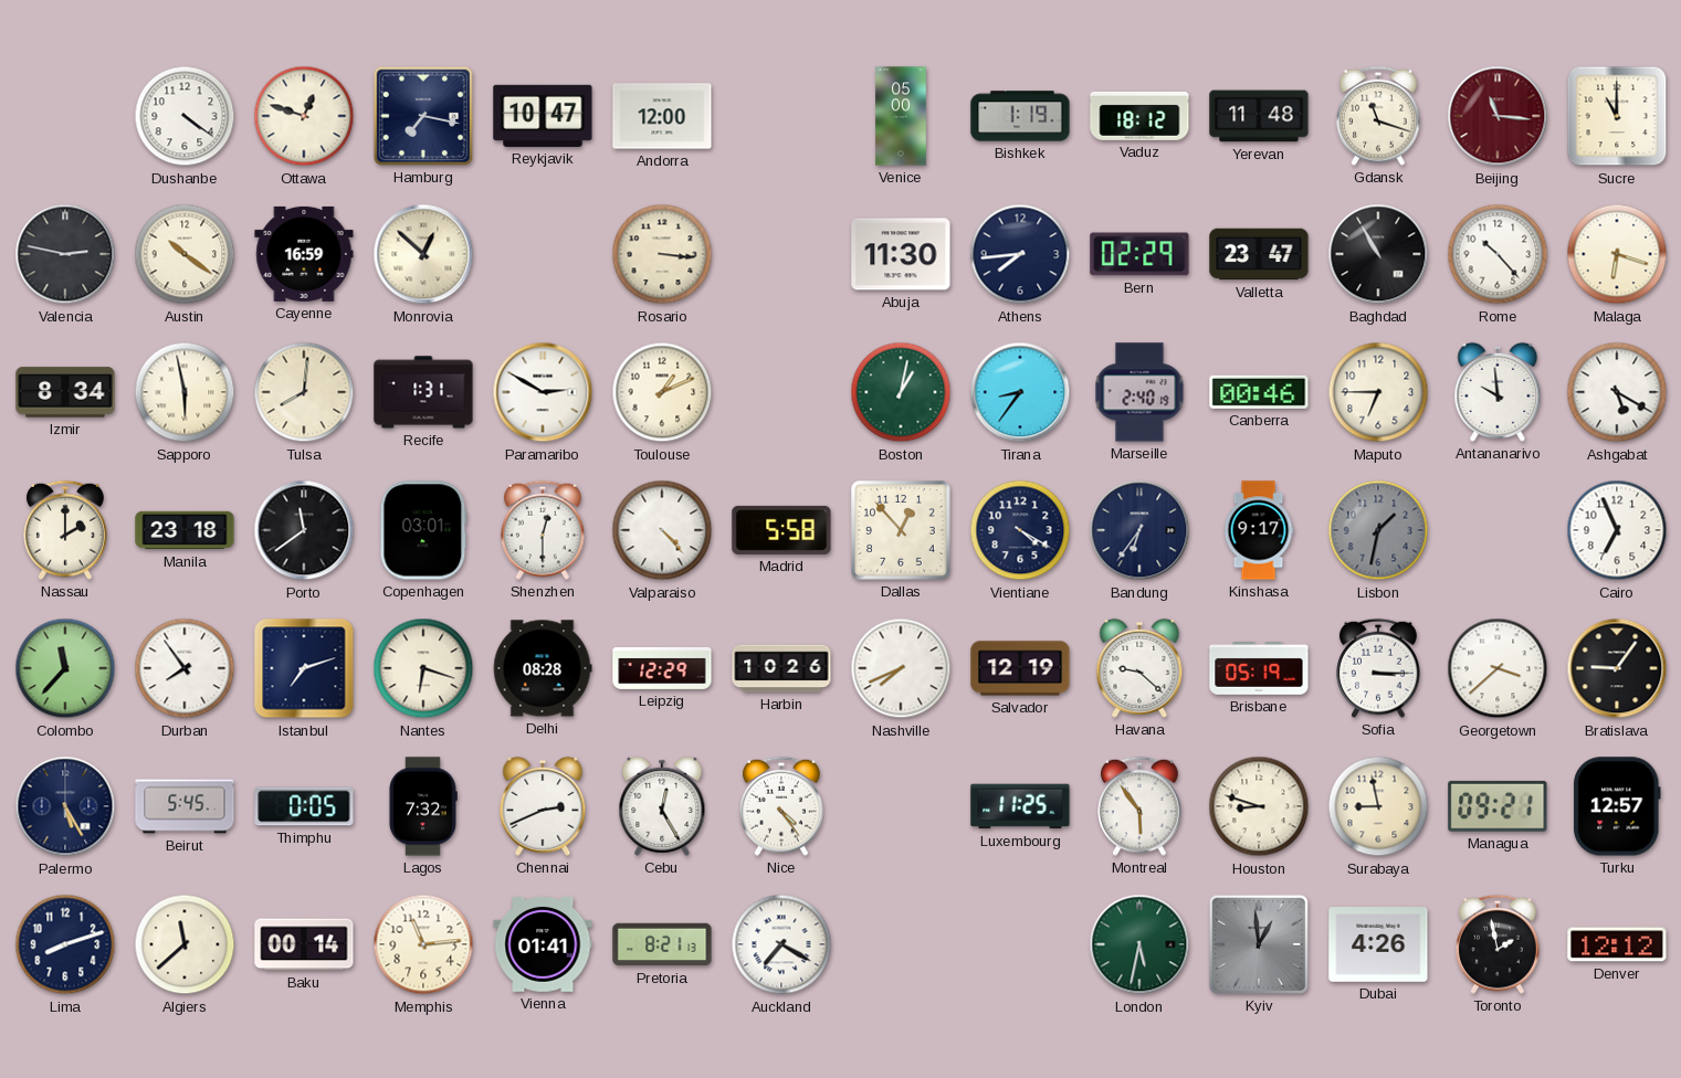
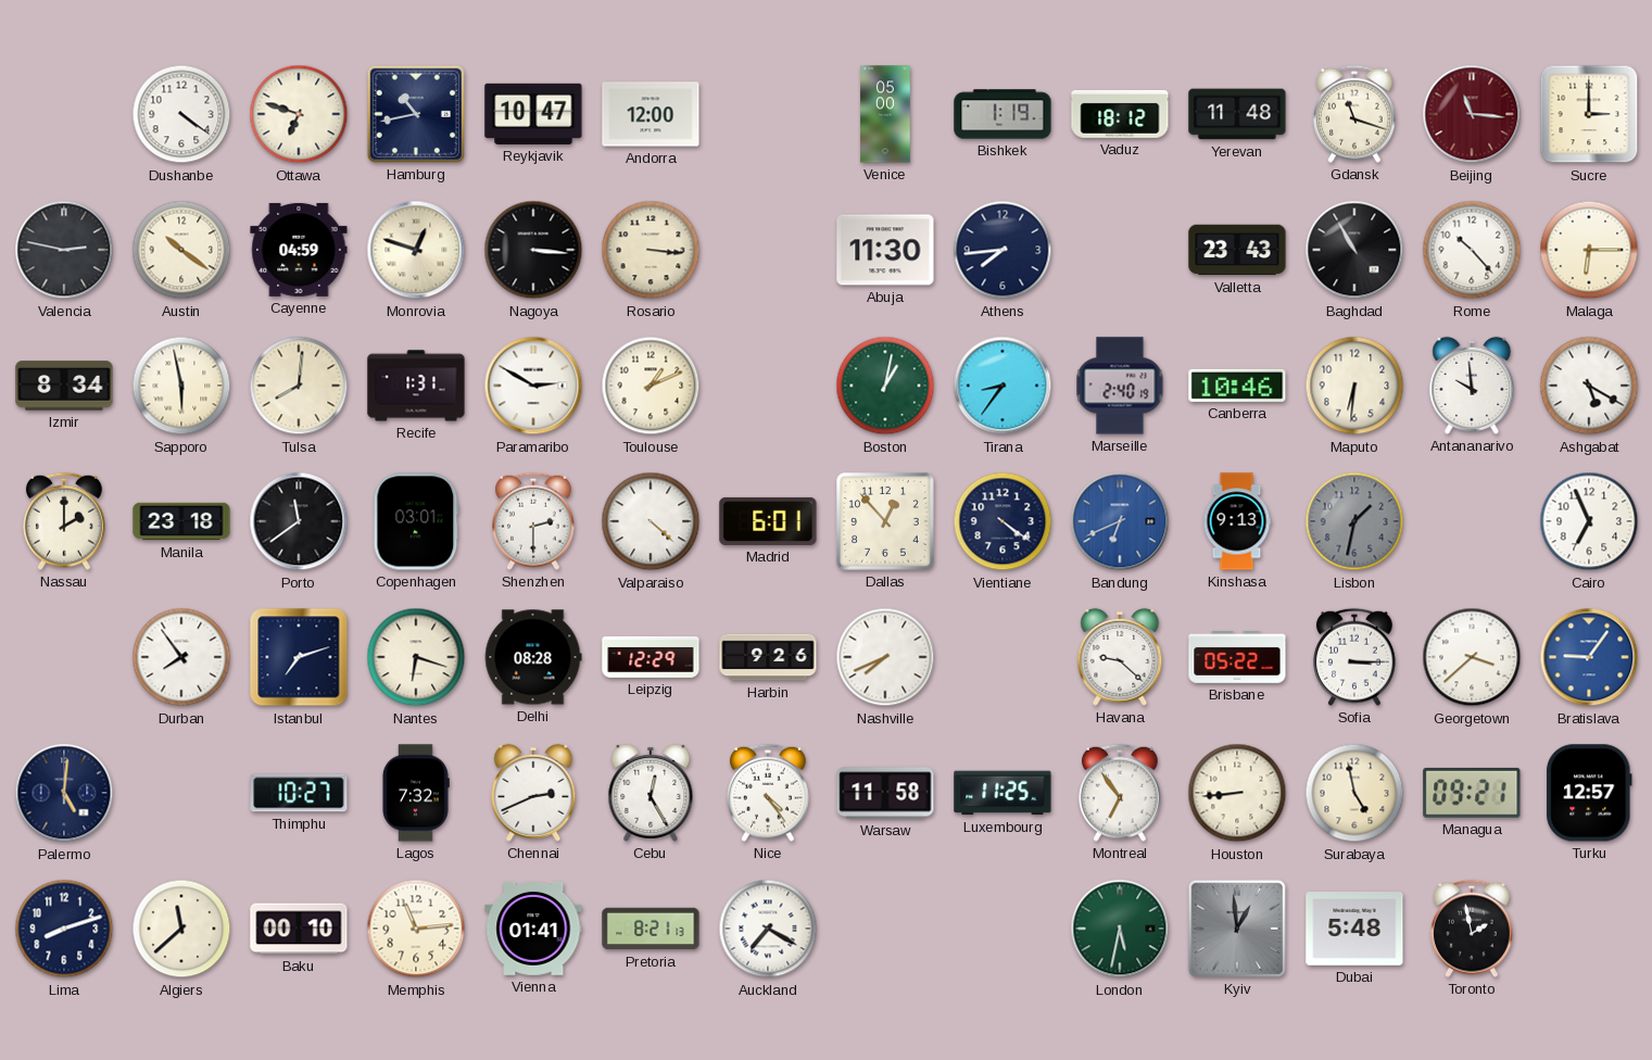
Ottawa: 12:48 -> 6:48
Hamburg: 7:17 -> 10:43
Sucre: 11:00 -> 3:00
Cayenne: 16:59 -> 04:59
Monrovia: 12:52 -> 12:48
Nagoya: none -> 3:16
Bern: 02:29 -> none
Valletta: 23:47 -> 23:43
Malaga: 6:18 -> 6:15
Canberra: 00:46 -> 10:46
Maputo: 6:45 -> 6:31
Shenzhen: 12:30 -> 2:30
Valparaiso: 4:23 -> 4:22
Madrid: 5:58 -> 6:01
Vientiane: 4:20 -> 4:21
Bandung: 6:36 -> 6:41
Bandung dial: navy -> blue
Kinshasa: 9:17 -> 9:13
Colombo: 11:37 -> none
Harbin: 10:26 -> 9:26
Salvador: 12:19 -> none
Brisbane: 05:19 -> 05:22
Bratislava dial: black -> blue
Palermo: 5:25 -> 5:01
Beirut: 5:45 -> none
Thimphu: 0:05 -> 10:27
Warsaw: none -> 11:58
Montreal: 5:54 -> 6:54
Houston: 8:48 -> 8:44
Surabaya: 8:58 -> 4:58
Baku: 00:14 -> 00:10
Dubai: 4:26 -> 5:48
Denver: 12:12 -> none
